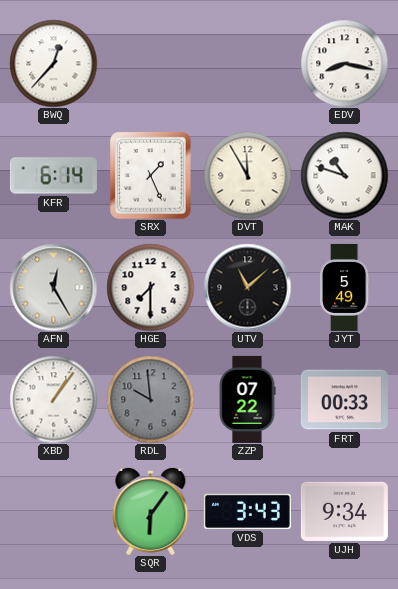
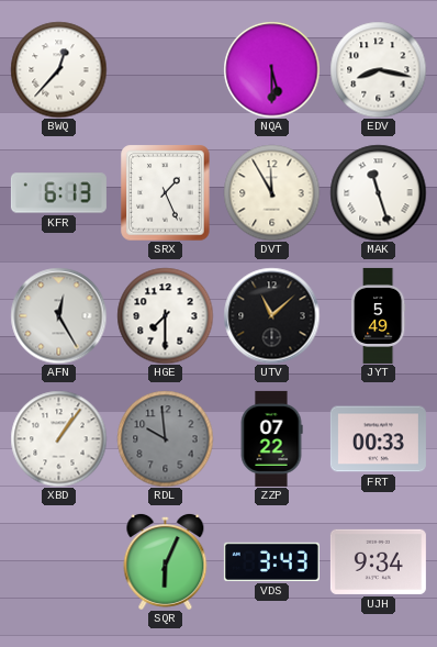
NQA: none -> 5:30
KFR: 6:14 -> 6:13
MAK: 10:48 -> 11:27
SQR: 6:06 -> 6:04
